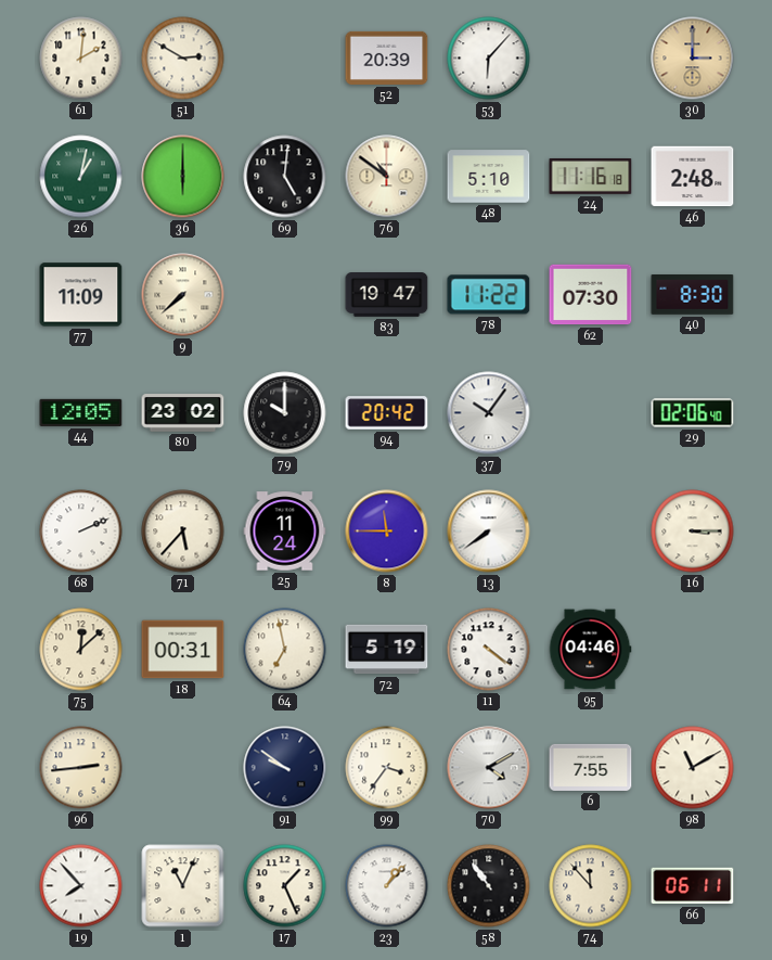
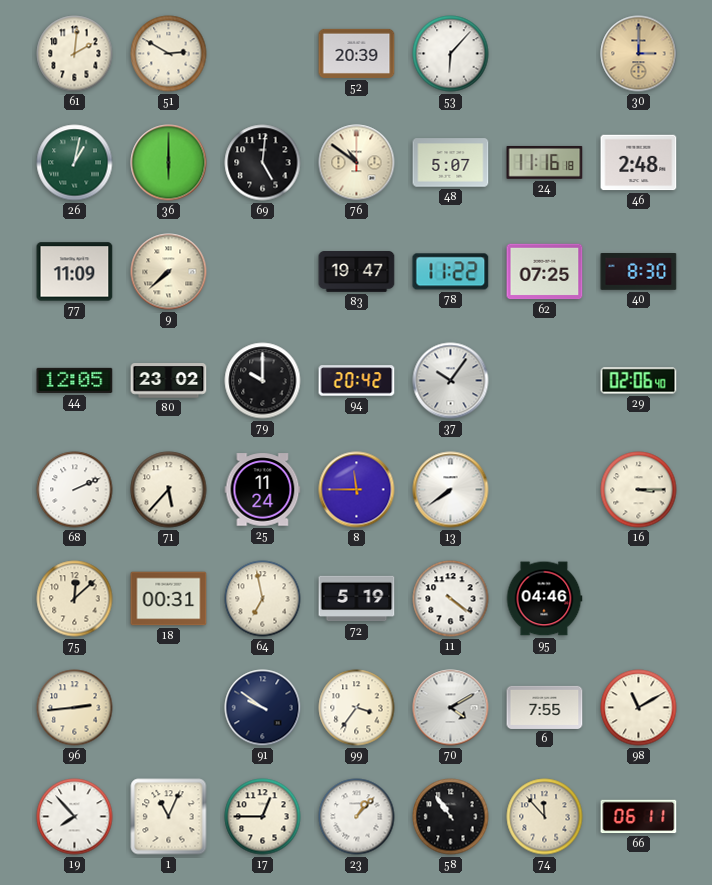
48: 5:10 -> 5:07
62: 07:30 -> 07:25
17: 1:26 -> 12:45
